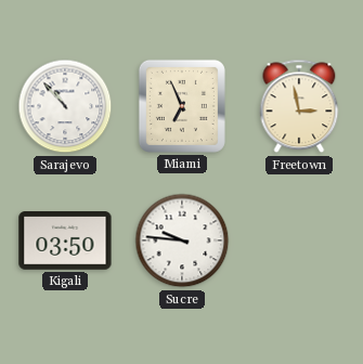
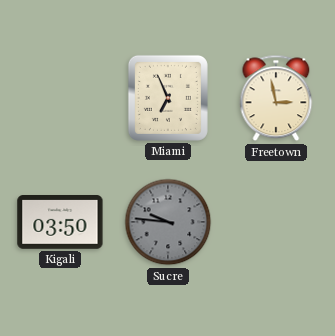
Sarajevo: 10:53 -> none
Sucre dial: white -> grey
